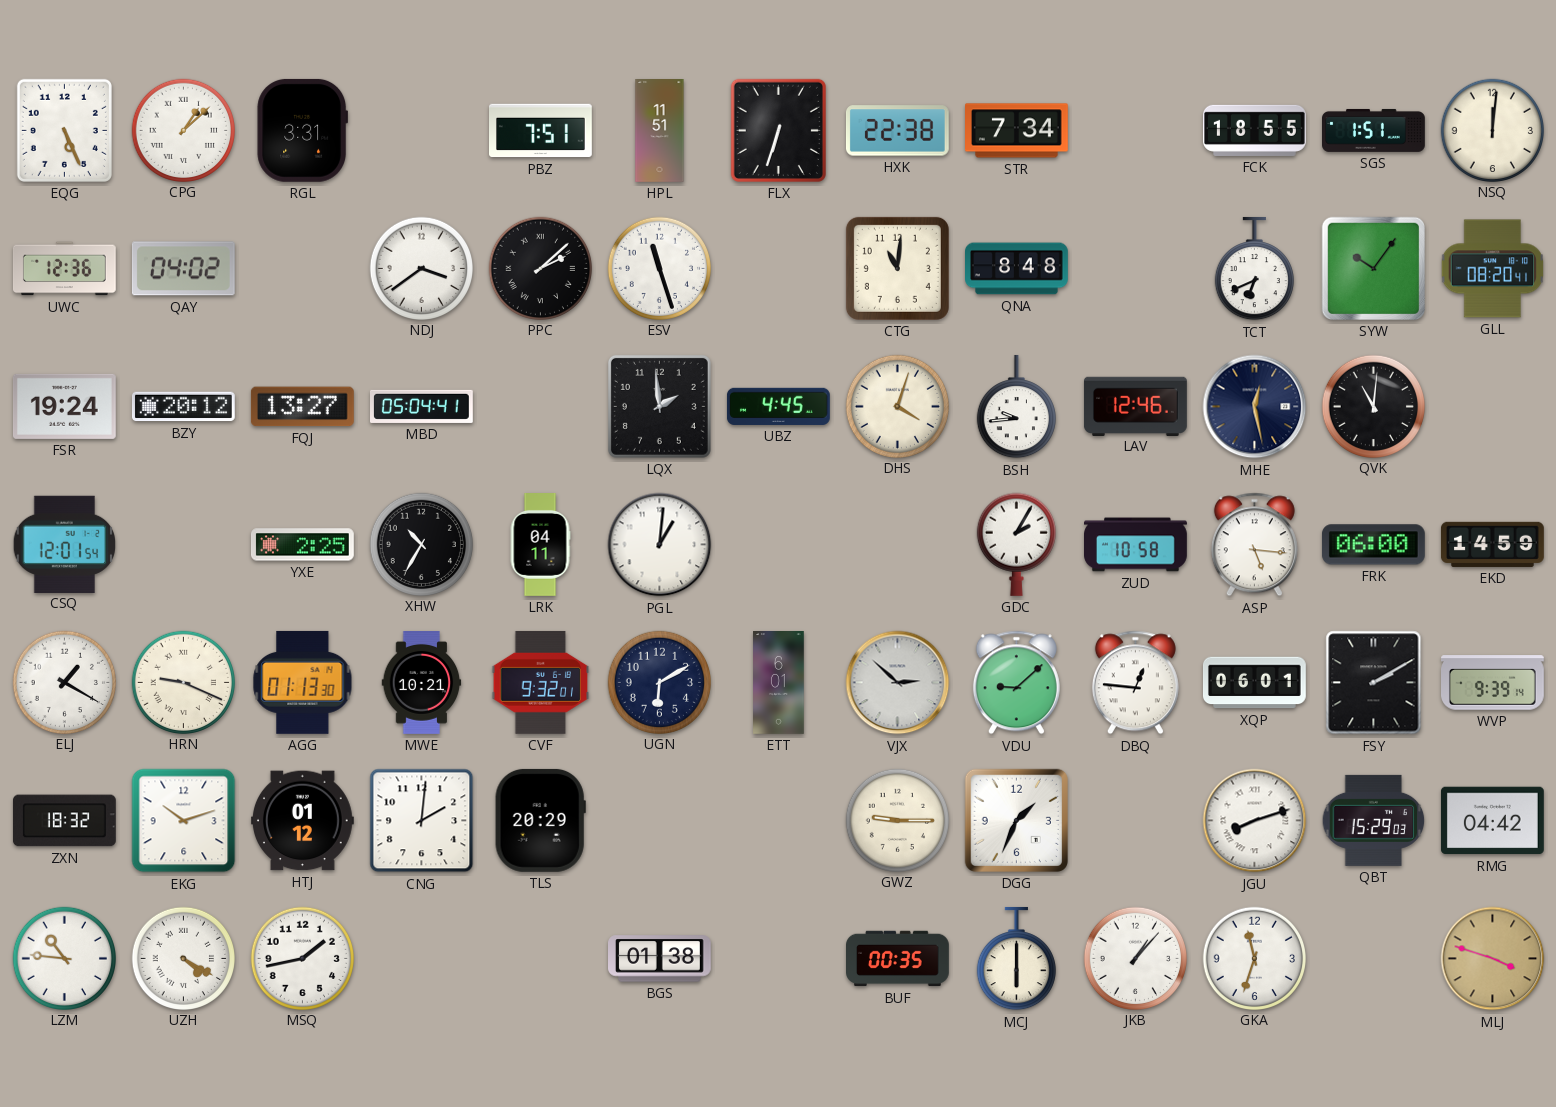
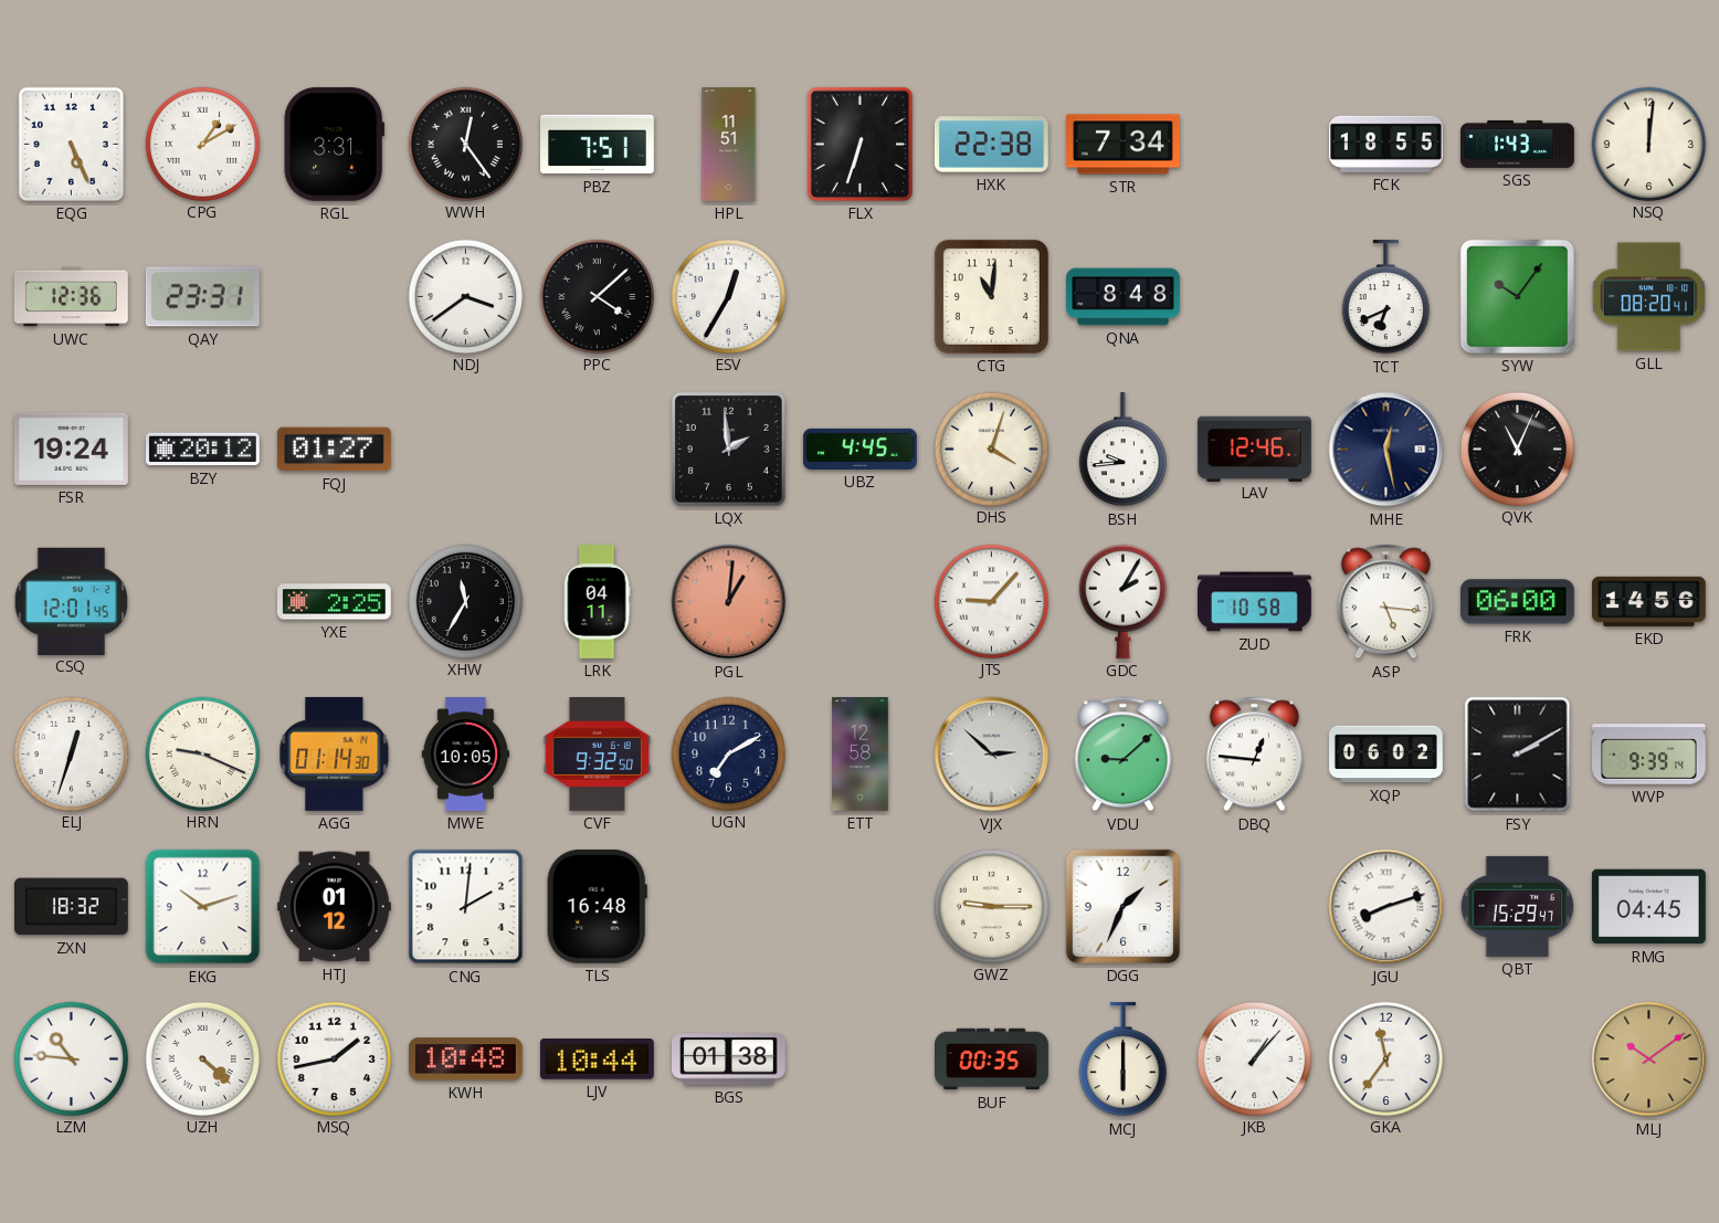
CPG: 1:08 -> 1:10
WWH: none -> 12:24
SGS: 1:51 -> 1:43
QAY: 04:02 -> 23:31
PPC: 2:08 -> 4:08
ESV: 11:27 -> 12:35
FQJ: 13:27 -> 01:27
MBD: 05:04 -> none
QVK: 11:01 -> 11:04
CSQ: 12:01:54 -> 12:01:45
XHW: 10:35 -> 11:35
PGL dial: white -> salmon
JTS: none -> 9:07
EKD: 14:59 -> 14:56
ELJ: 1:20 -> 12:33
AGG: 01:13 -> 01:14
MWE: 10:21 -> 10:05
CVF: 9:32:01 -> 9:32:50
UGN: 6:10 -> 7:10
ETT: 6:01 -> 12:58
XQP: 06:01 -> 06:02
TLS: 20:29 -> 16:48
QBT: 15:29:03 -> 15:29:47
RMG: 04:42 -> 04:45
UZH: 4:20 -> 4:22
KWH: none -> 10:48
LJV: none -> 10:44
GKA: 11:33 -> 11:36
MLJ: 3:48 -> 10:09
